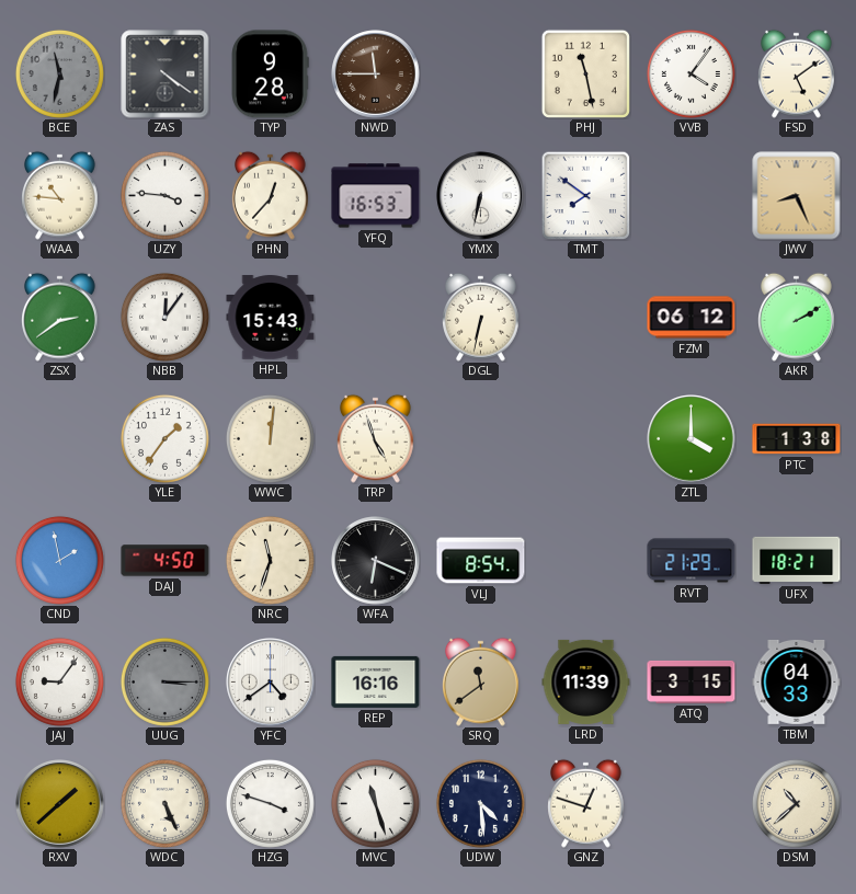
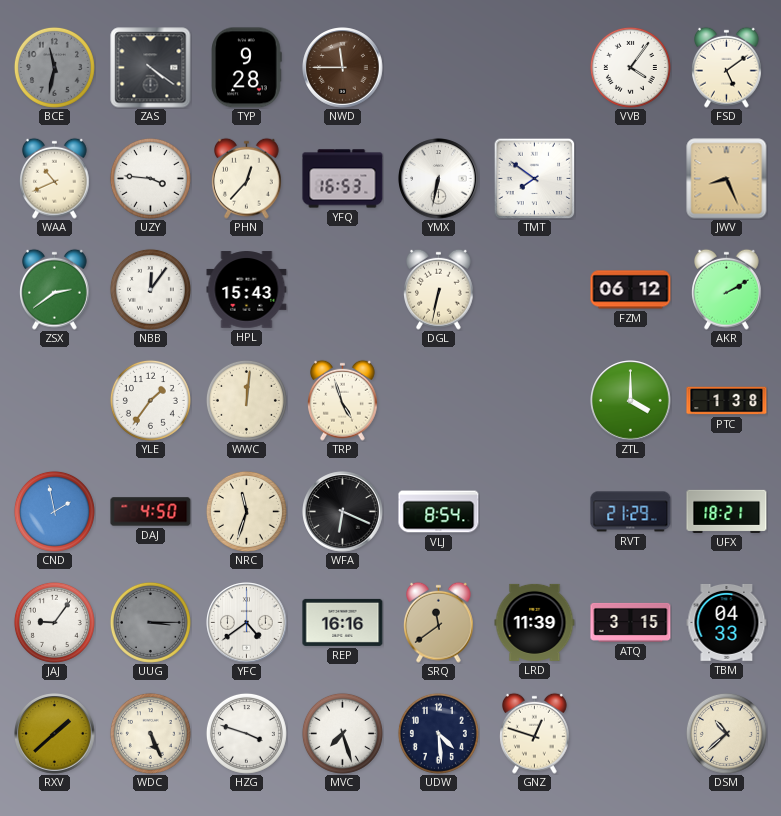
PHJ: 11:28 -> none
WAA: 10:46 -> 10:41
MVC: 11:27 -> 7:27
